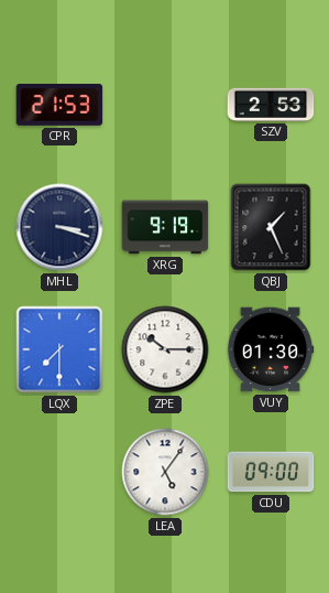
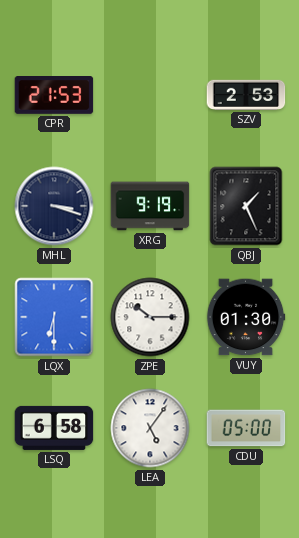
LQX: 7:30 -> 6:30
LSQ: none -> 6:58
CDU: 09:00 -> 05:00
